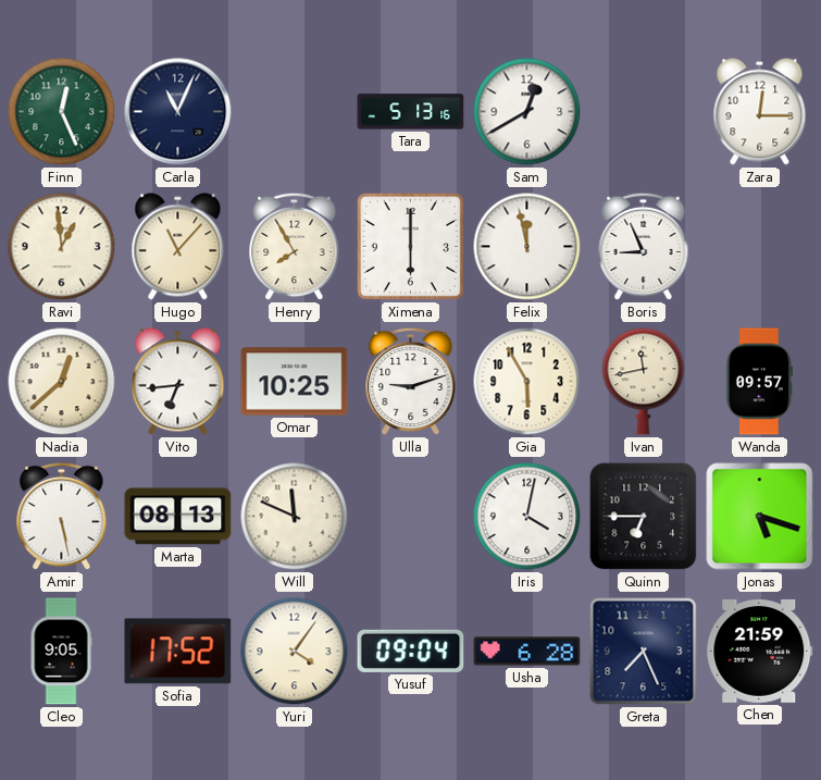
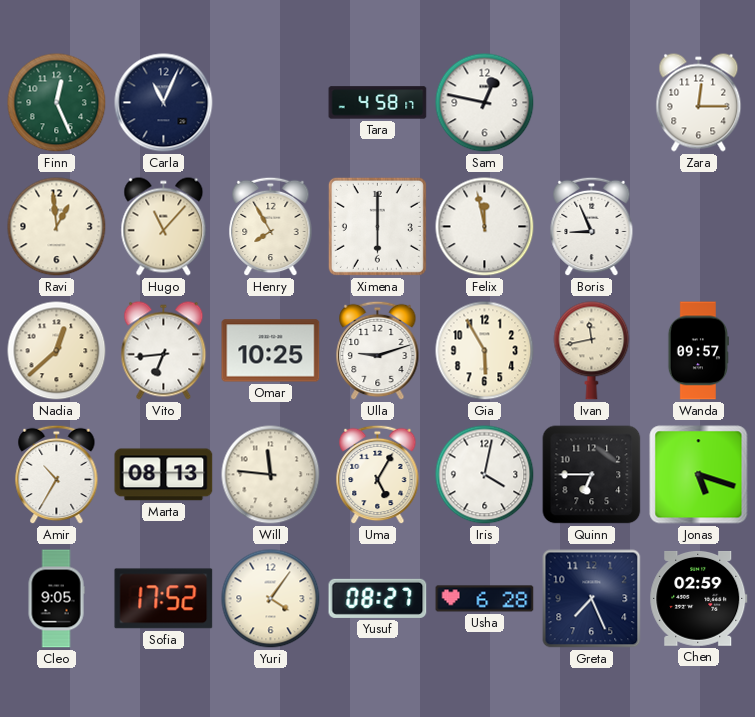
Tara: 5:13 -> 4:58
Sam: 12:40 -> 12:47
Amir: 5:28 -> 10:35
Will: 11:49 -> 11:46
Uma: none -> 5:05
Yusuf: 09:04 -> 08:27
Chen: 21:59 -> 02:59
